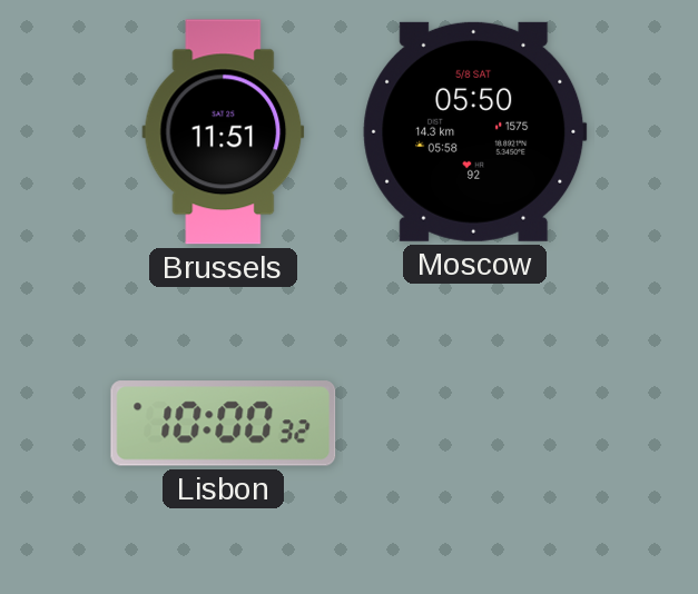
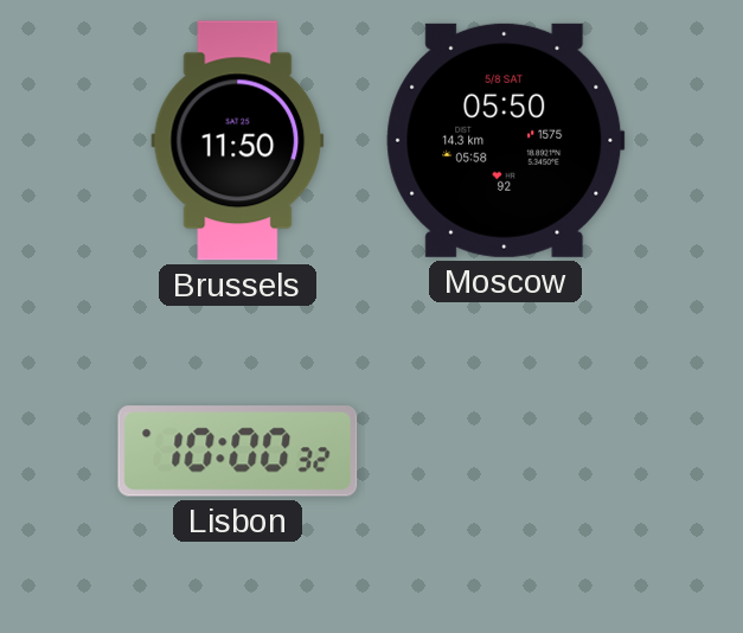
Brussels: 11:51 -> 11:50
